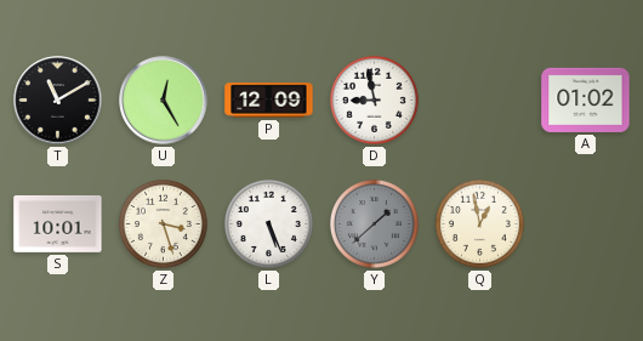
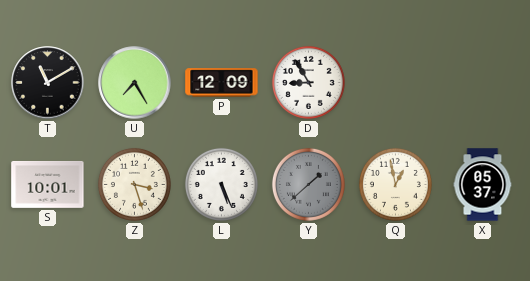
U: 12:25 -> 7:25
D: 8:58 -> 8:55
A: 01:02 -> none
X: none -> 05:37
